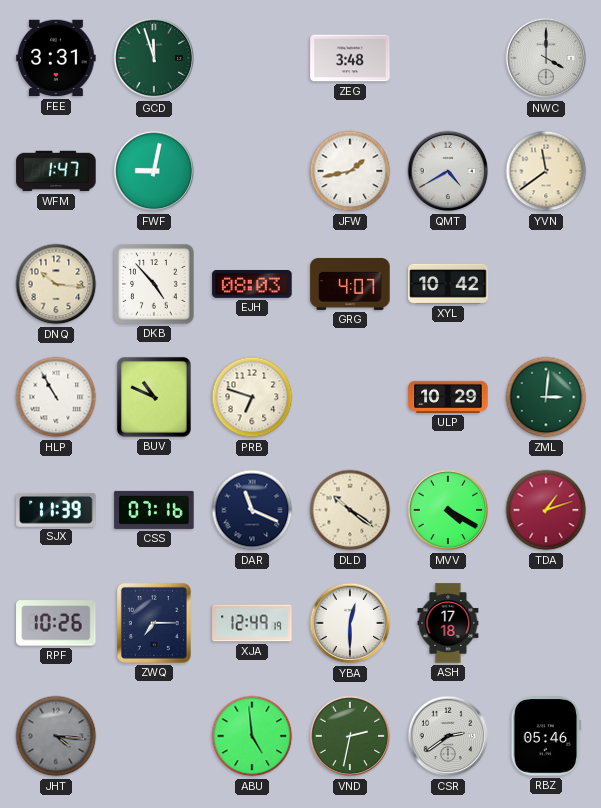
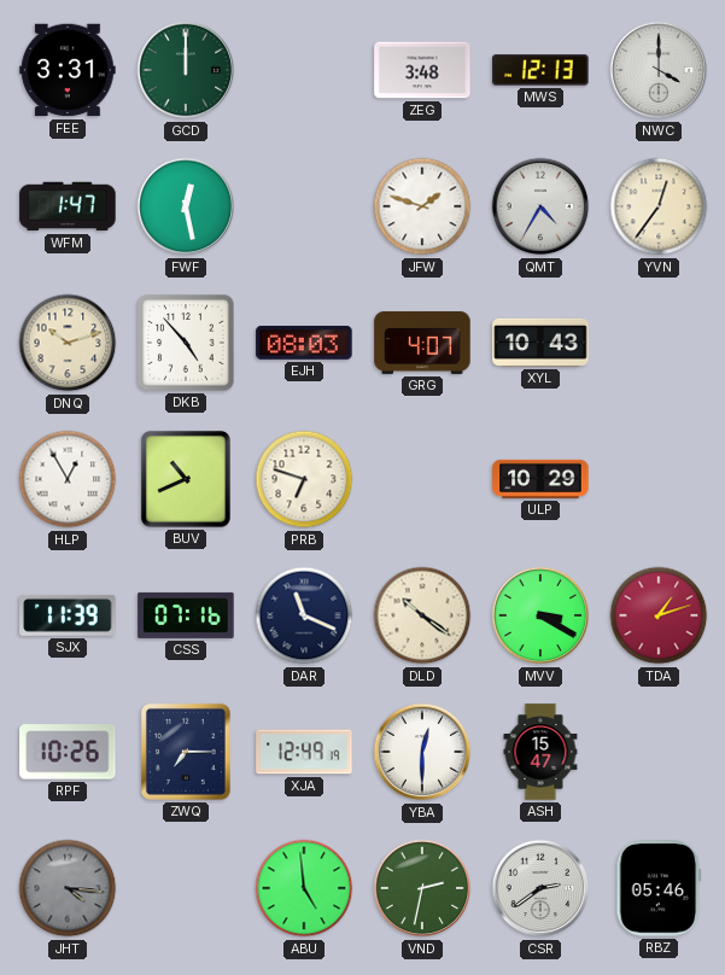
GCD: 11:57 -> 12:00
MWS: none -> 12:13
FWF: 9:02 -> 12:28
JFW: 1:43 -> 1:48
QMT: 4:40 -> 4:35
YVN: 11:39 -> 12:36
DNQ: 10:16 -> 10:12
XYL: 10:42 -> 10:43
HLP: 10:55 -> 12:55
BUV: 10:49 -> 10:41
ZML: 3:01 -> none
MVV: 4:20 -> 3:20
ASH: 17:18 -> 15:47
